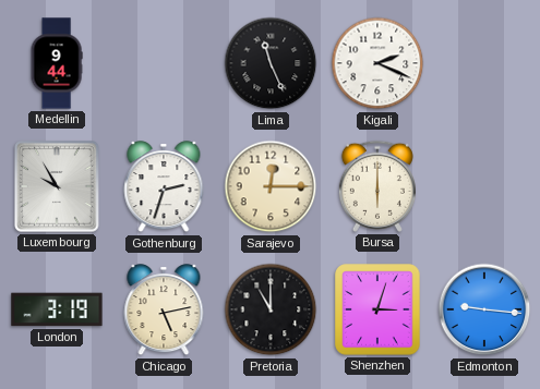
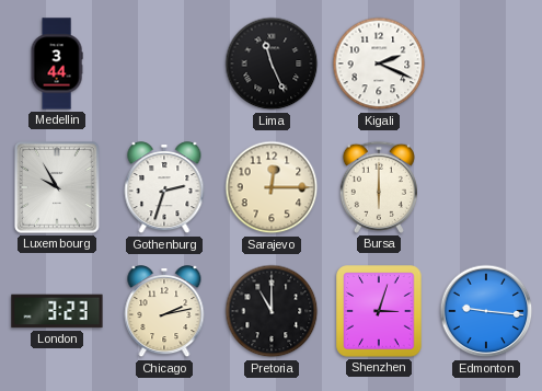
Medellin: 9:44 -> 3:44
London: 3:19 -> 3:23
Chicago: 5:13 -> 2:13
